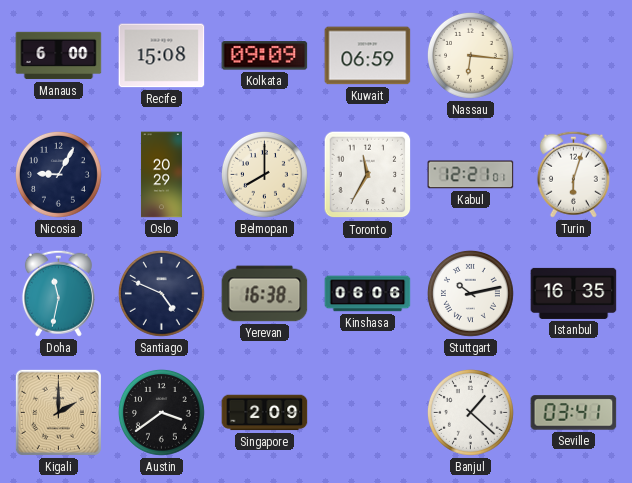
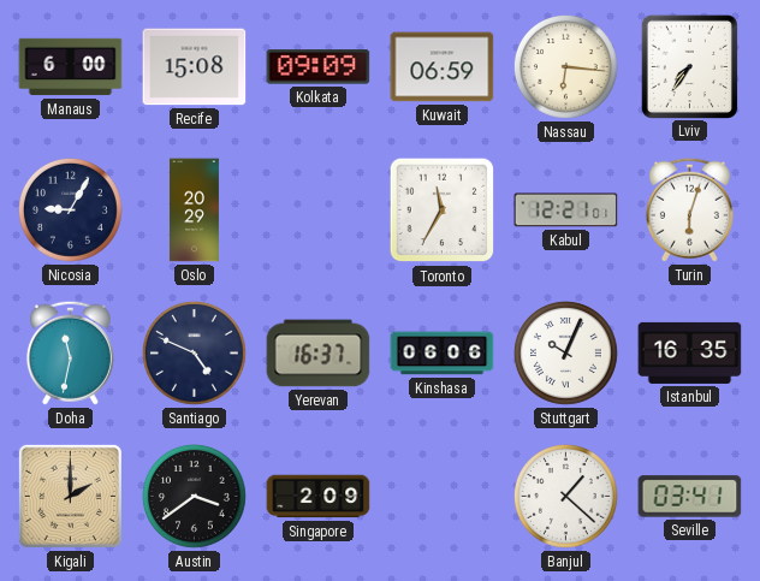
Lviv: none -> 7:36
Belmopan: 8:00 -> none
Yerevan: 16:38 -> 16:37
Stuttgart: 10:13 -> 10:04
